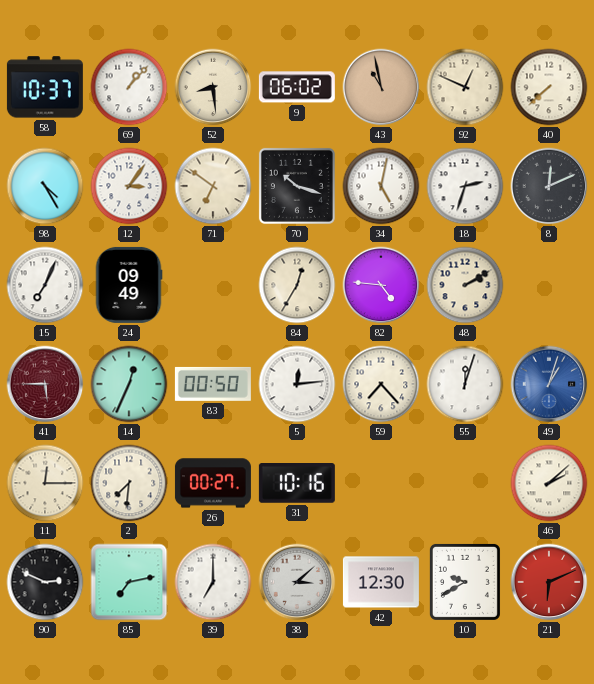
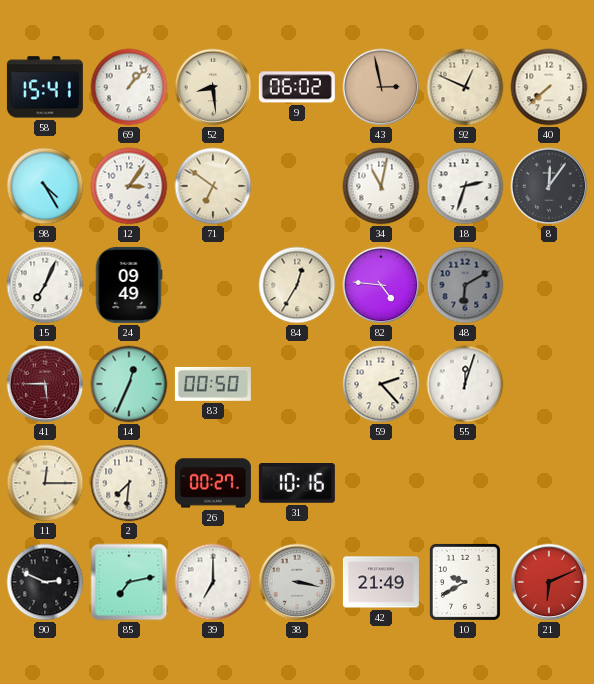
58: 10:37 -> 15:41
43: 10:58 -> 2:58
70: 10:18 -> none
34: 5:02 -> 11:02
8: 12:11 -> 12:06
48: 2:10 -> 6:10
48 dial: cream -> grey
5: 12:14 -> none
59: 7:23 -> 2:23
49: 1:03 -> none
46: 2:08 -> none
38: 3:08 -> 3:17
42: 12:30 -> 21:49
